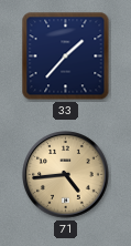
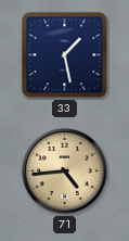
33: 1:37 -> 1:28
